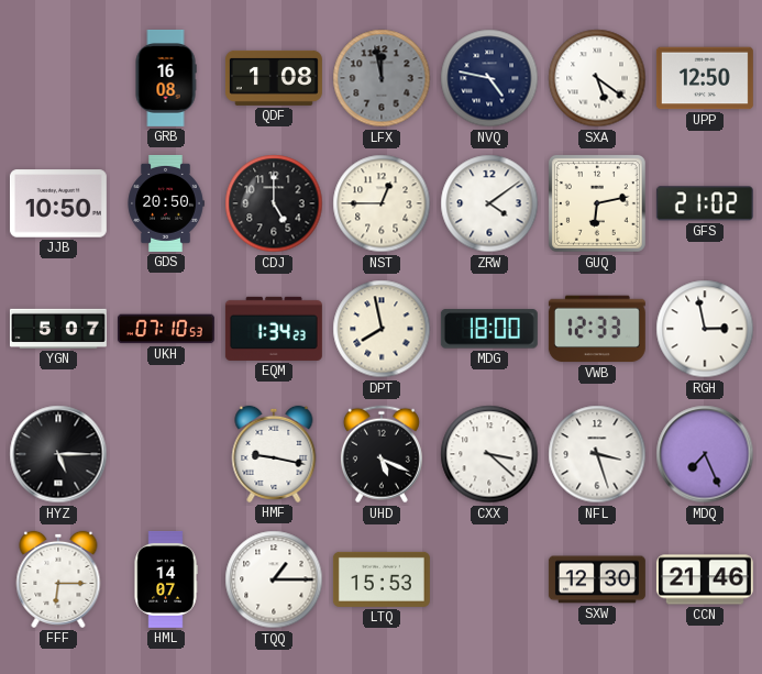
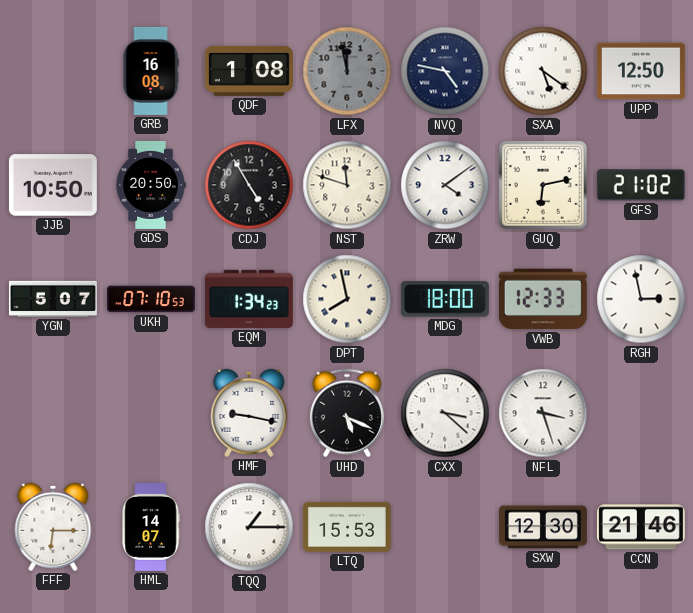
CDJ: 5:00 -> 4:55
NST: 12:45 -> 11:48
HYZ: 5:15 -> none
MDQ: 7:26 -> none
